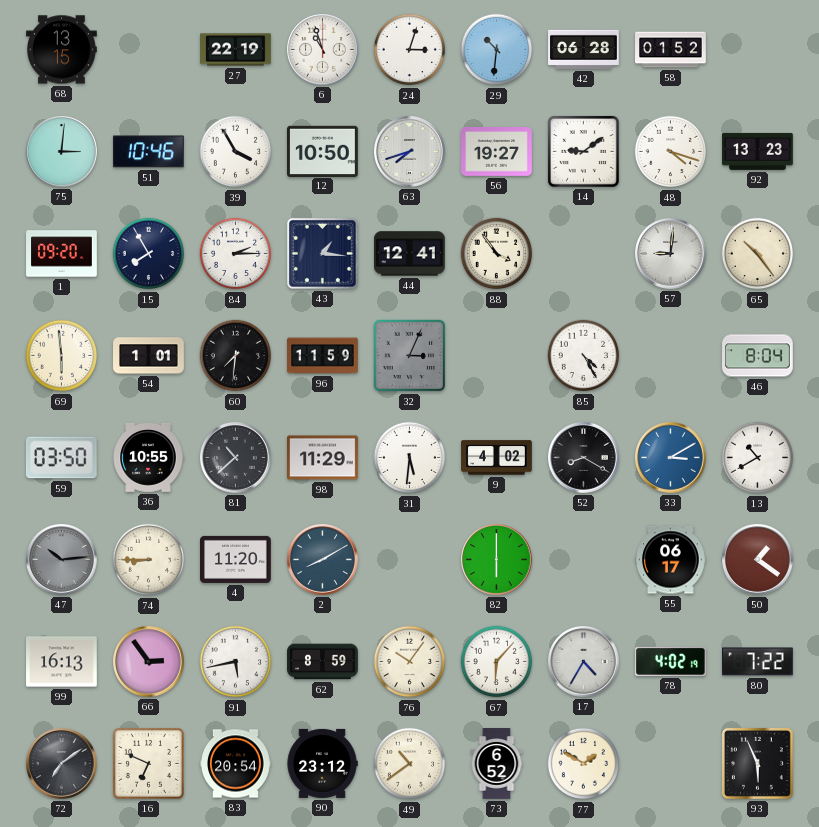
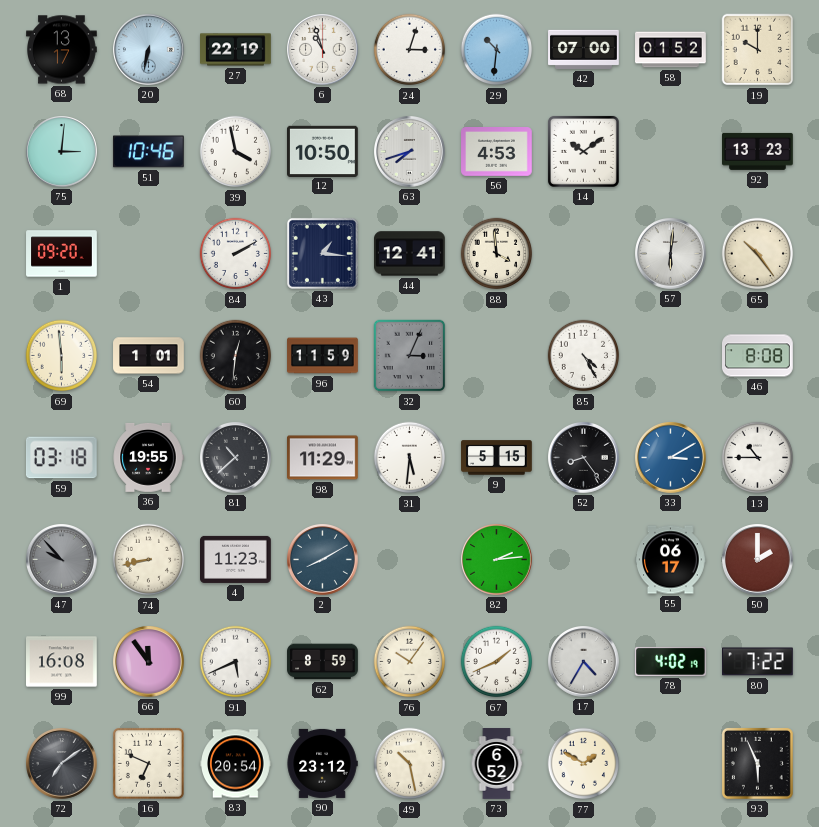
68: 13:15 -> 13:17
20: none -> 6:32
42: 06:28 -> 07:00
19: none -> 10:00
39: 3:55 -> 3:58
56: 19:27 -> 4:53
14: 9:09 -> 10:09
48: 4:18 -> none
15: 7:55 -> none
84: 2:15 -> 2:10
88: 3:54 -> 3:59
57: 9:01 -> 6:01
60: 7:31 -> 12:31
46: 8:04 -> 8:08
59: 03:50 -> 03:18
36: 10:55 -> 19:55
9: 4:02 -> 5:15
52: 8:20 -> 8:24
13: 10:40 -> 10:45
47: 10:14 -> 9:53
74: 8:45 -> 8:43
4: 11:20 -> 11:23
82: 6:00 -> 2:14
50: 1:21 -> 2:00
99: 16:13 -> 16:08
66: 2:54 -> 11:54
91: 5:43 -> 5:41
67: 6:07 -> 1:41
49: 10:39 -> 10:28
